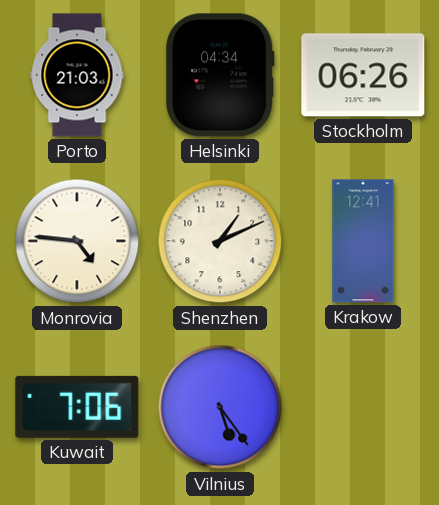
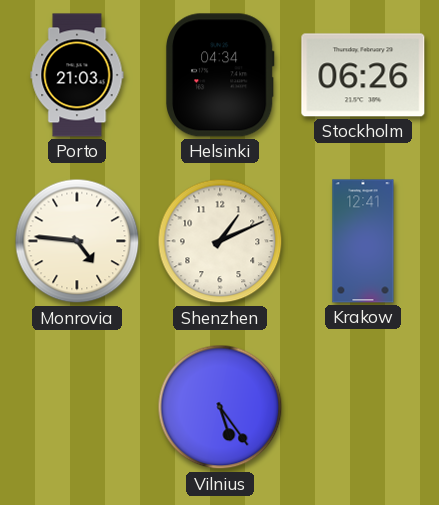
Kuwait: 7:06 -> none
